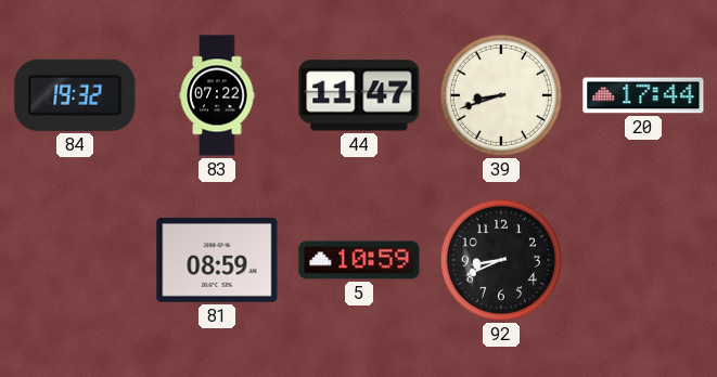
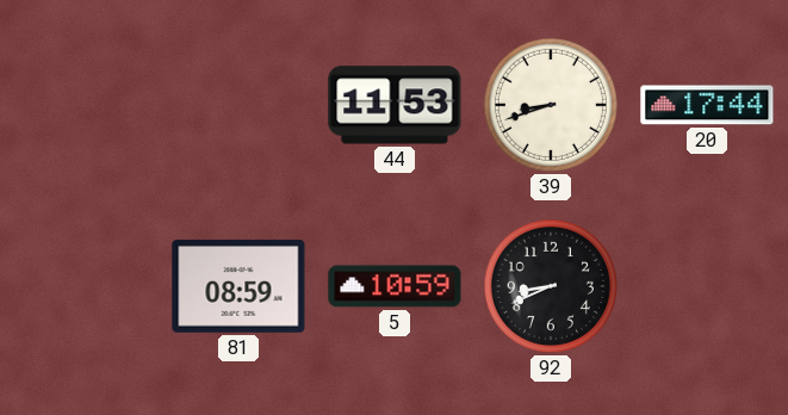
84: 19:32 -> none
83: 07:22 -> none
44: 11:47 -> 11:53
